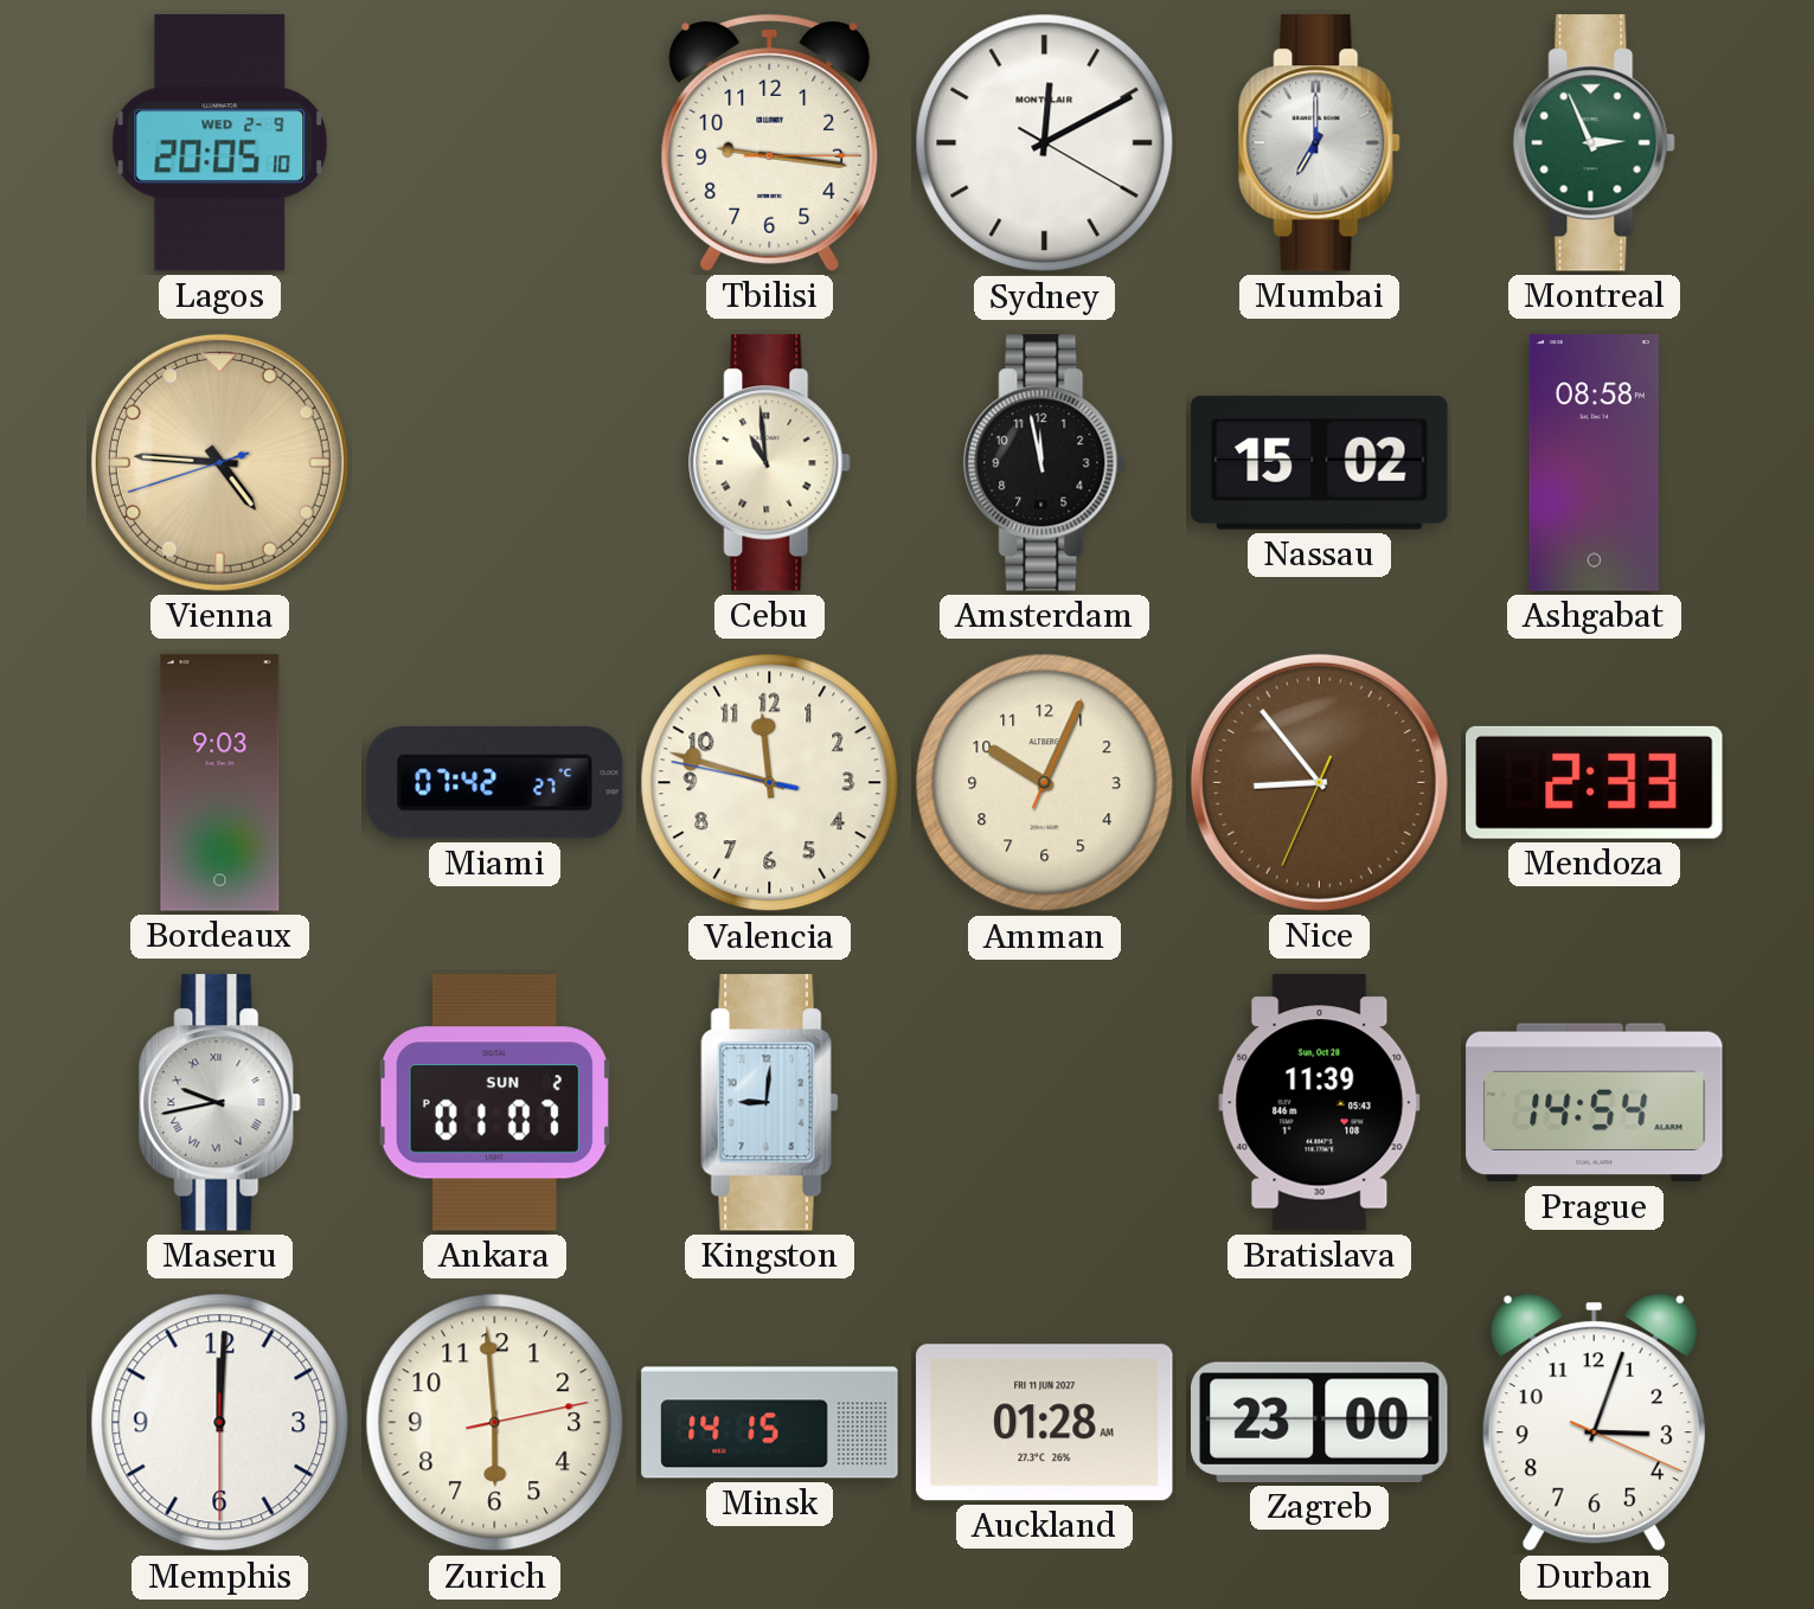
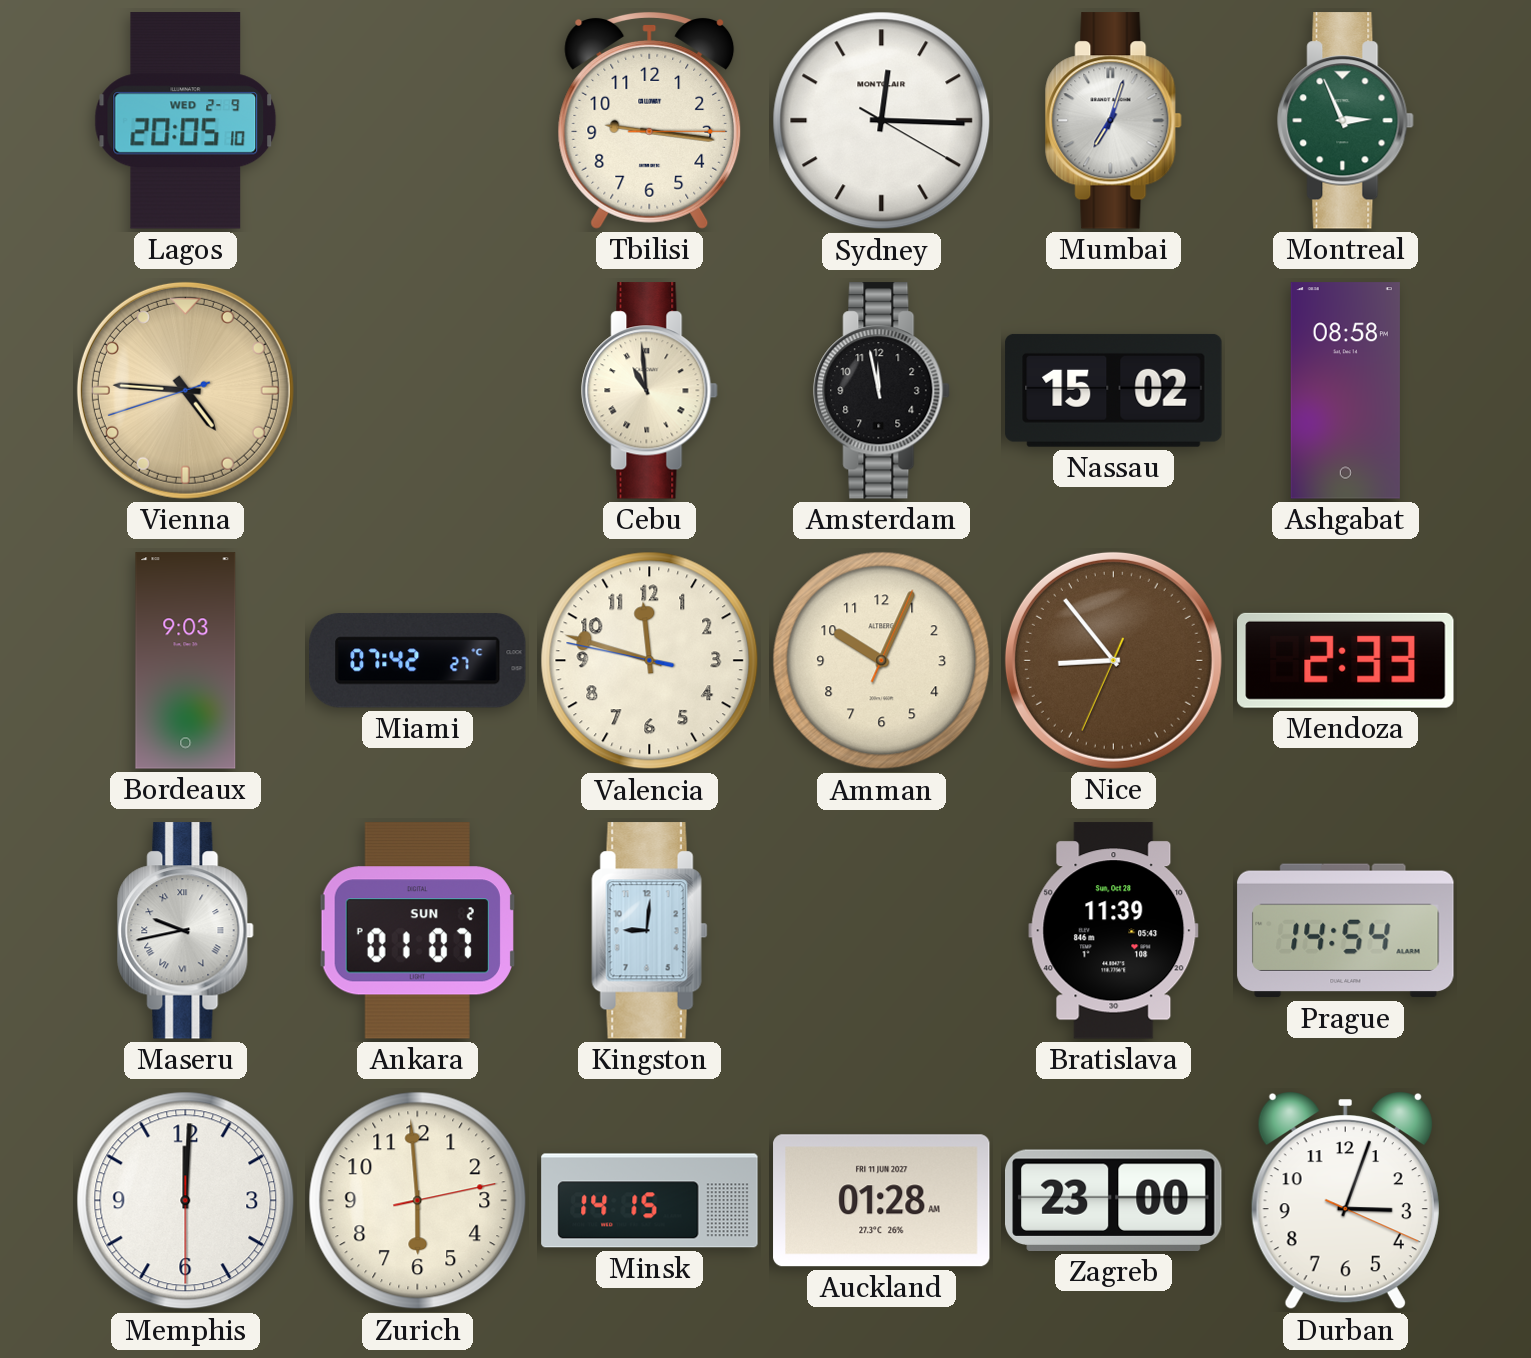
Sydney: 12:10 -> 12:15
Mumbai: 7:00 -> 7:03
